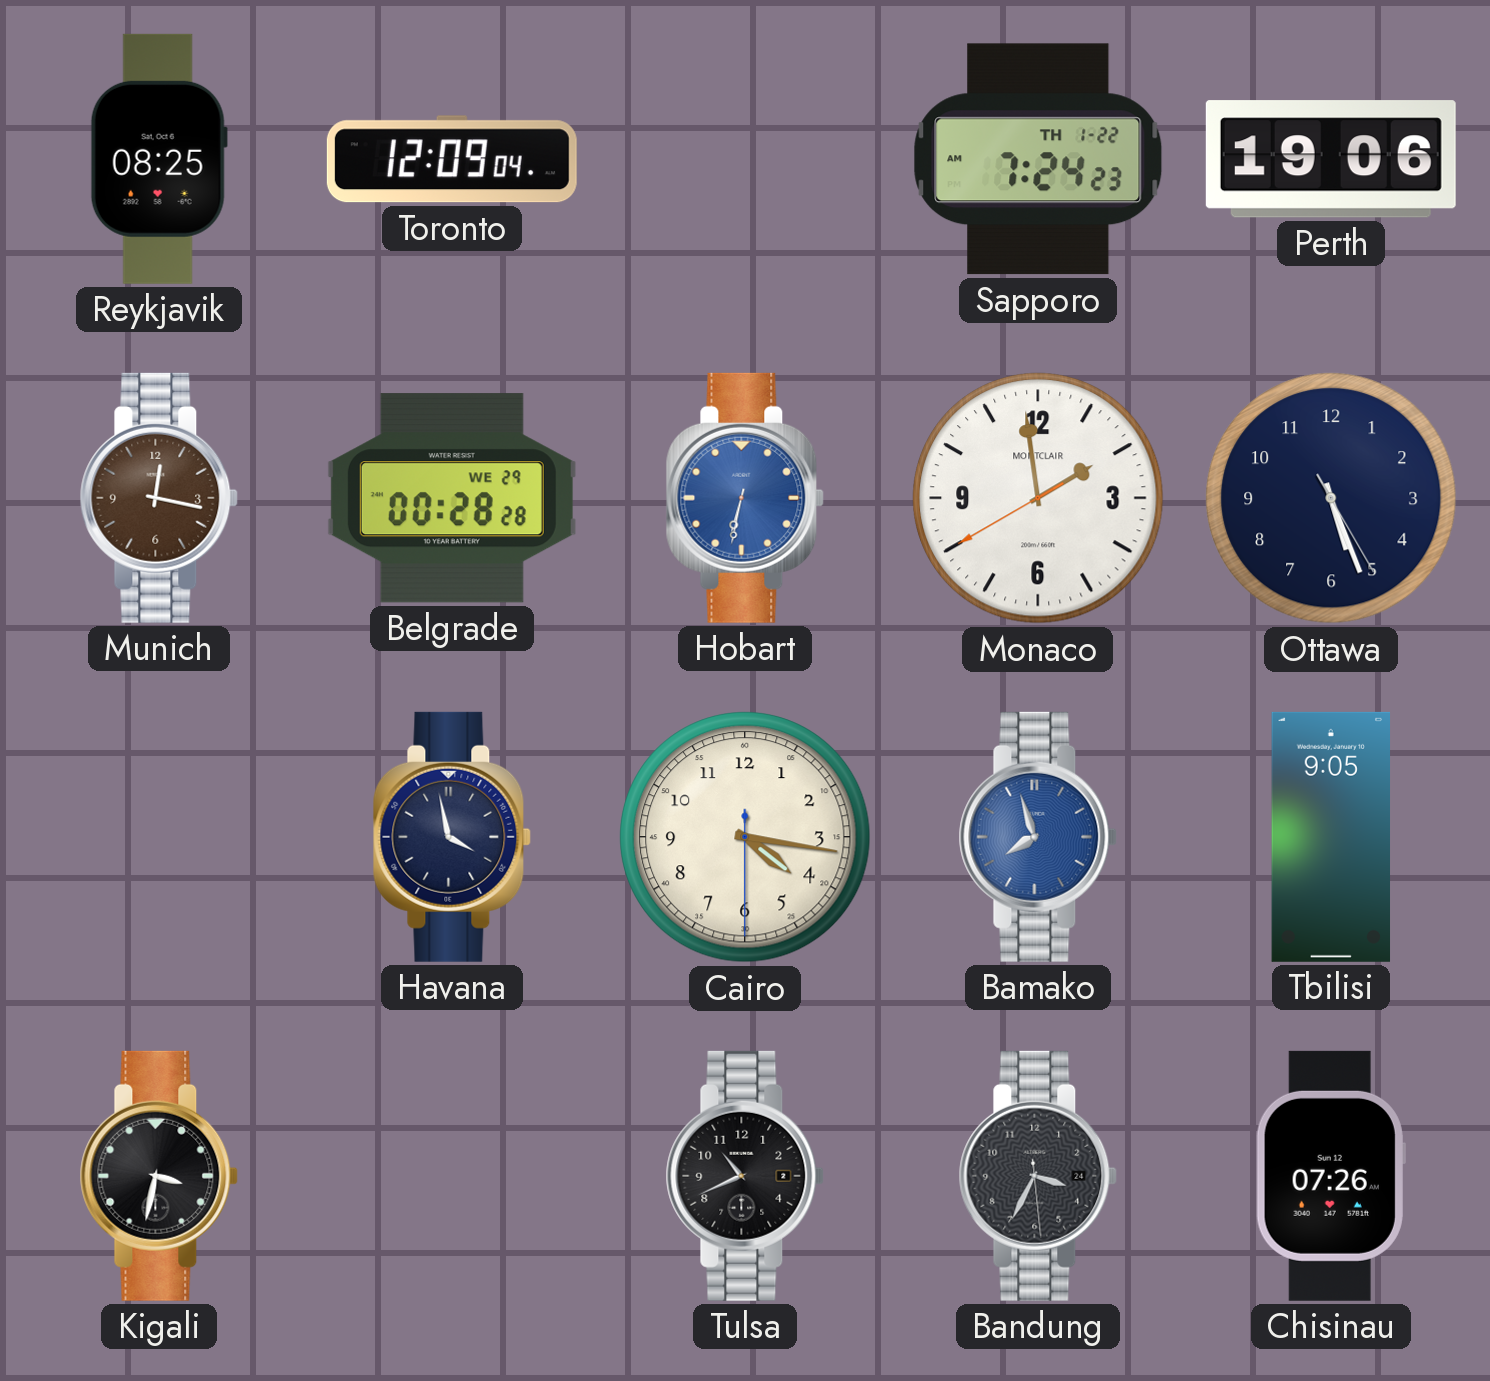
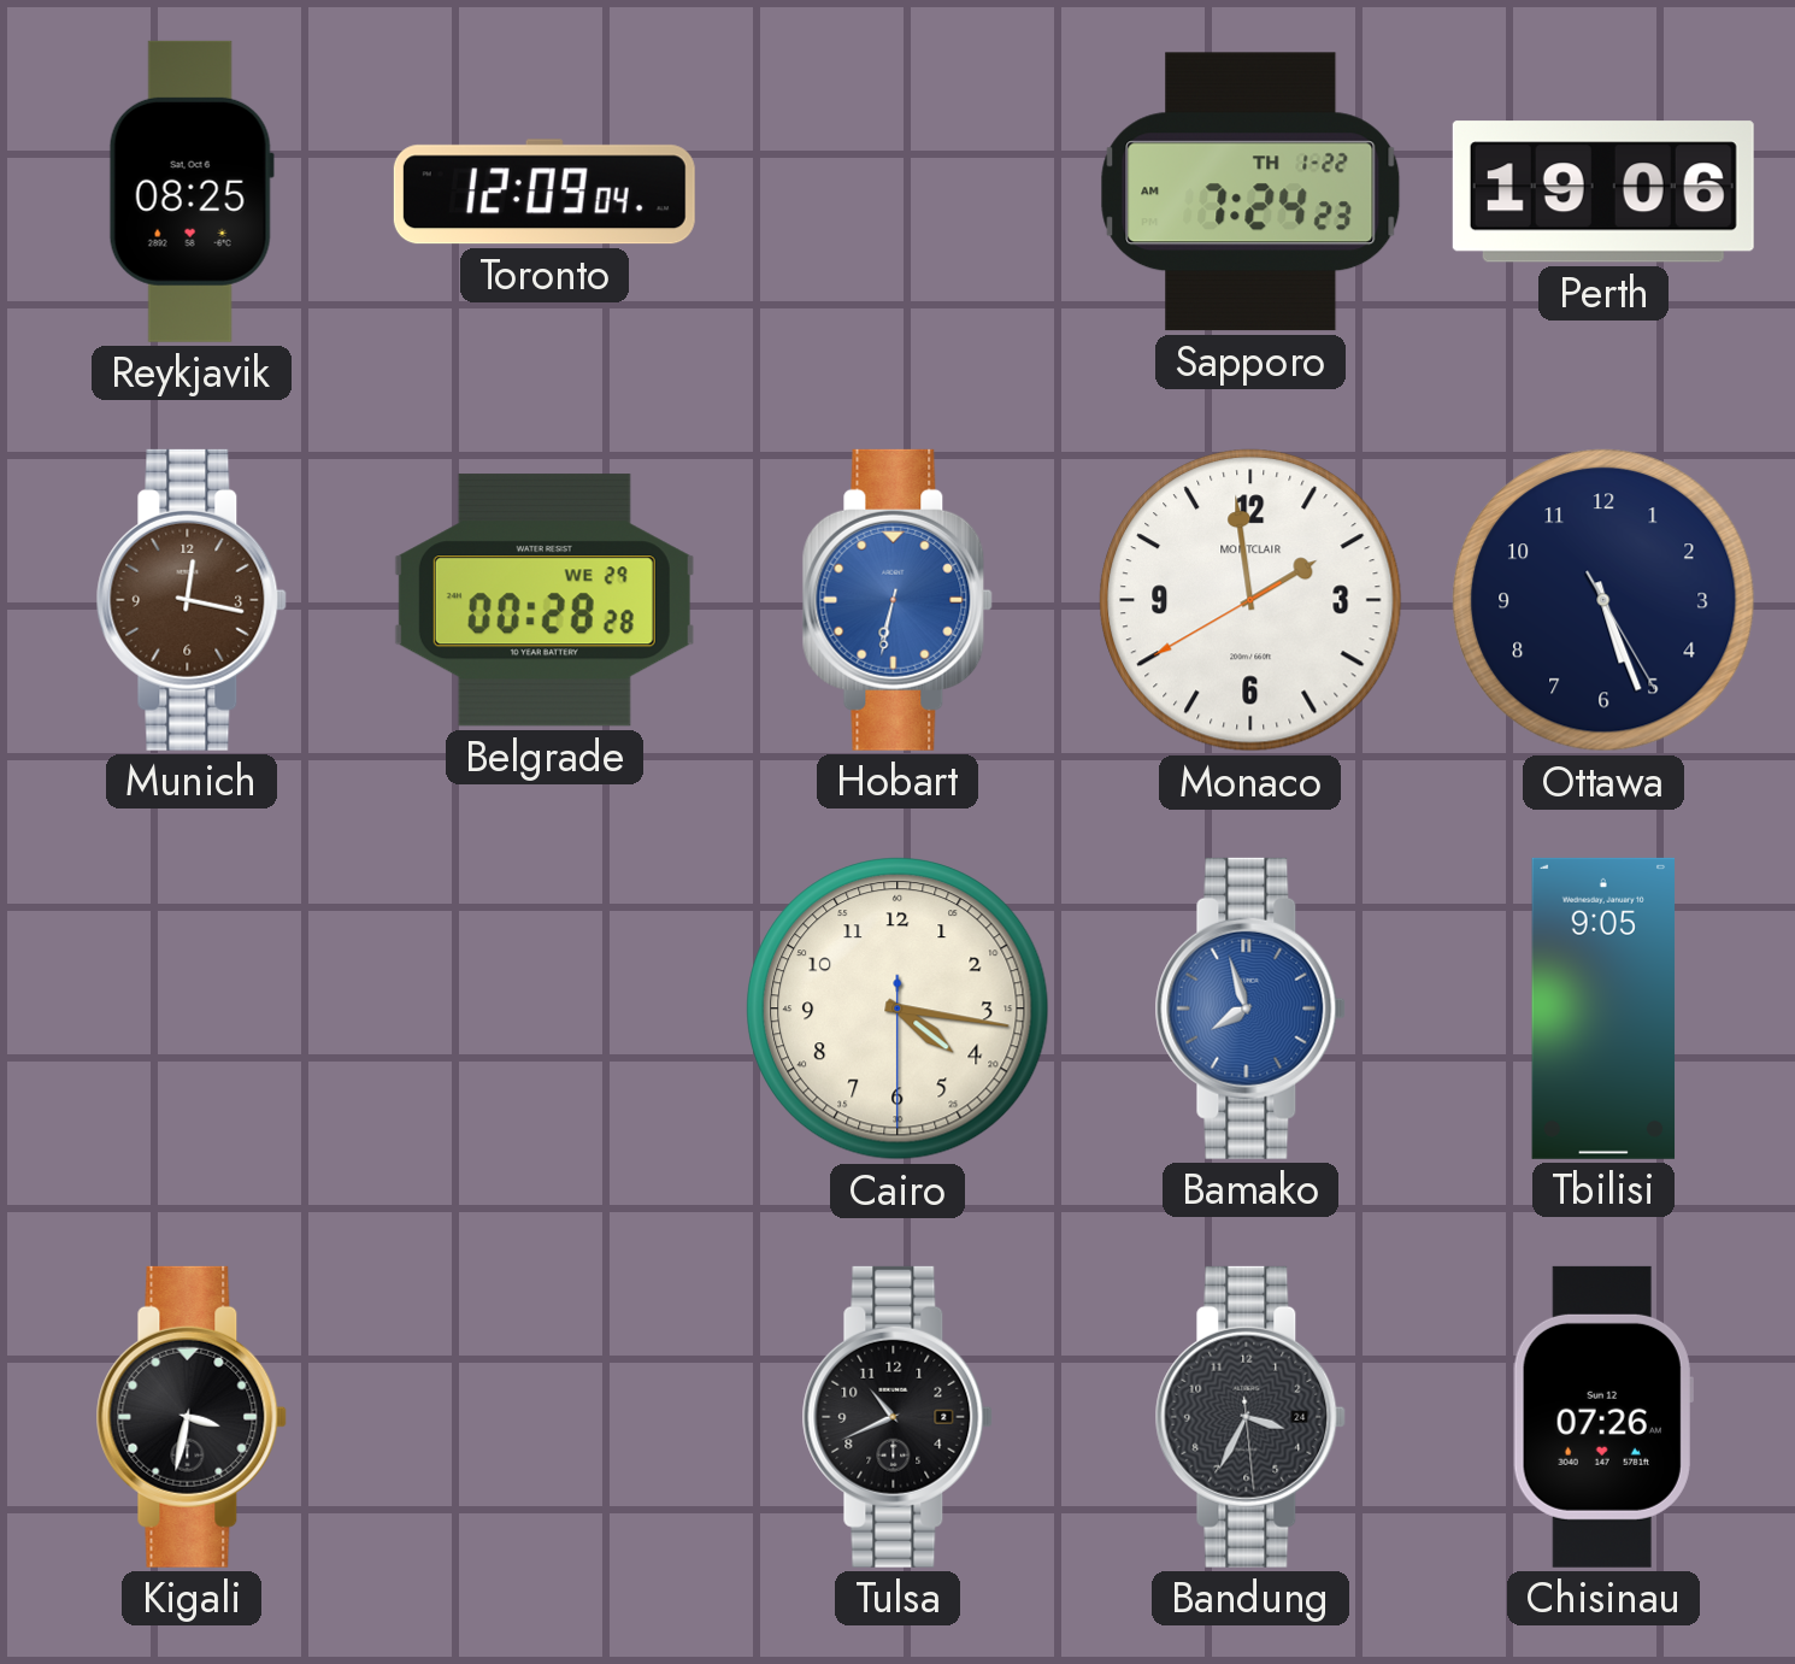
Havana: 3:58 -> none
